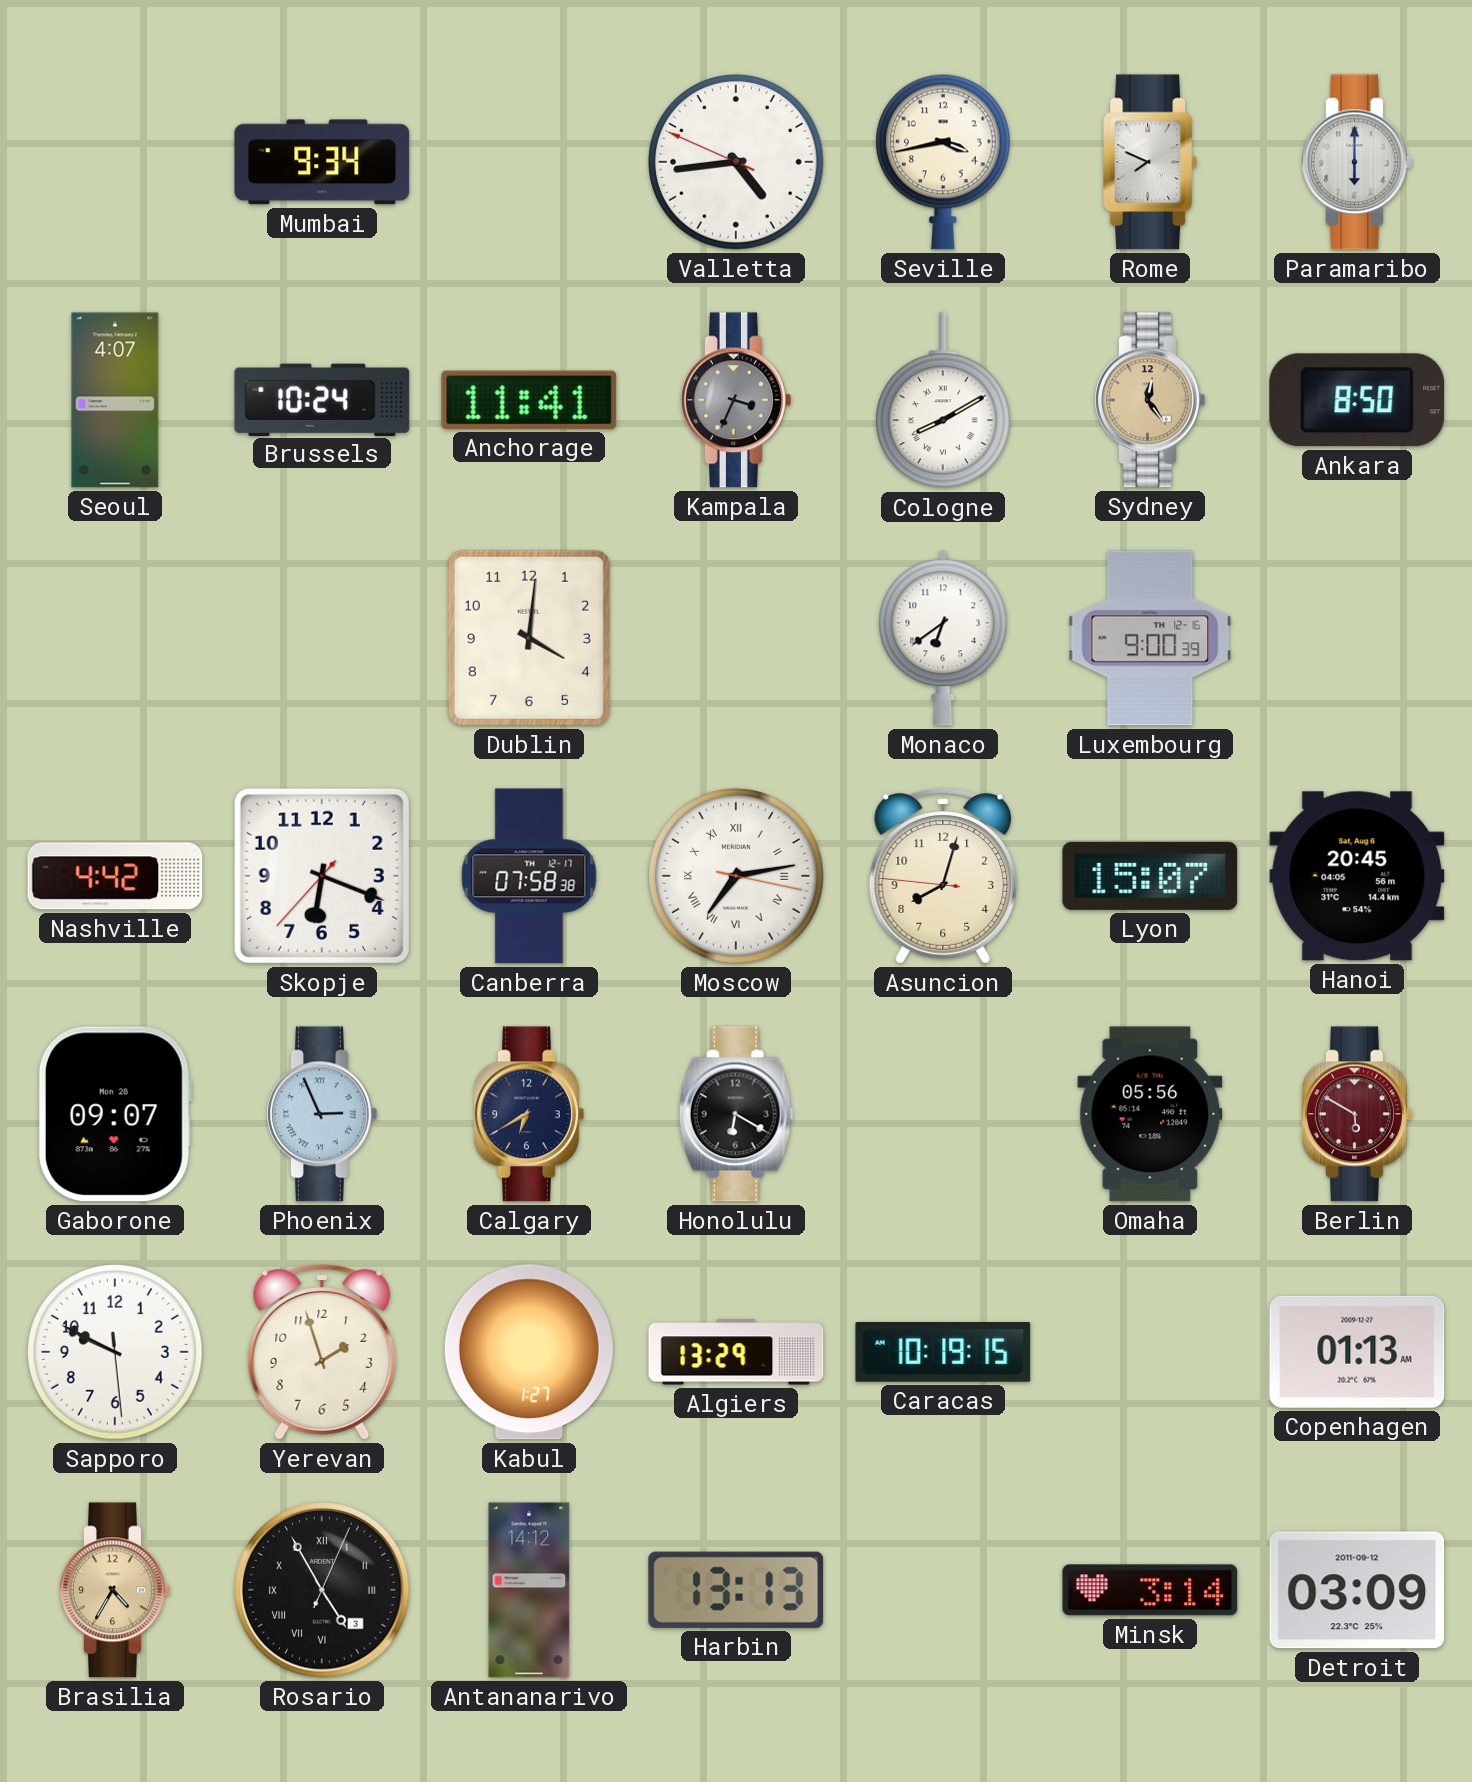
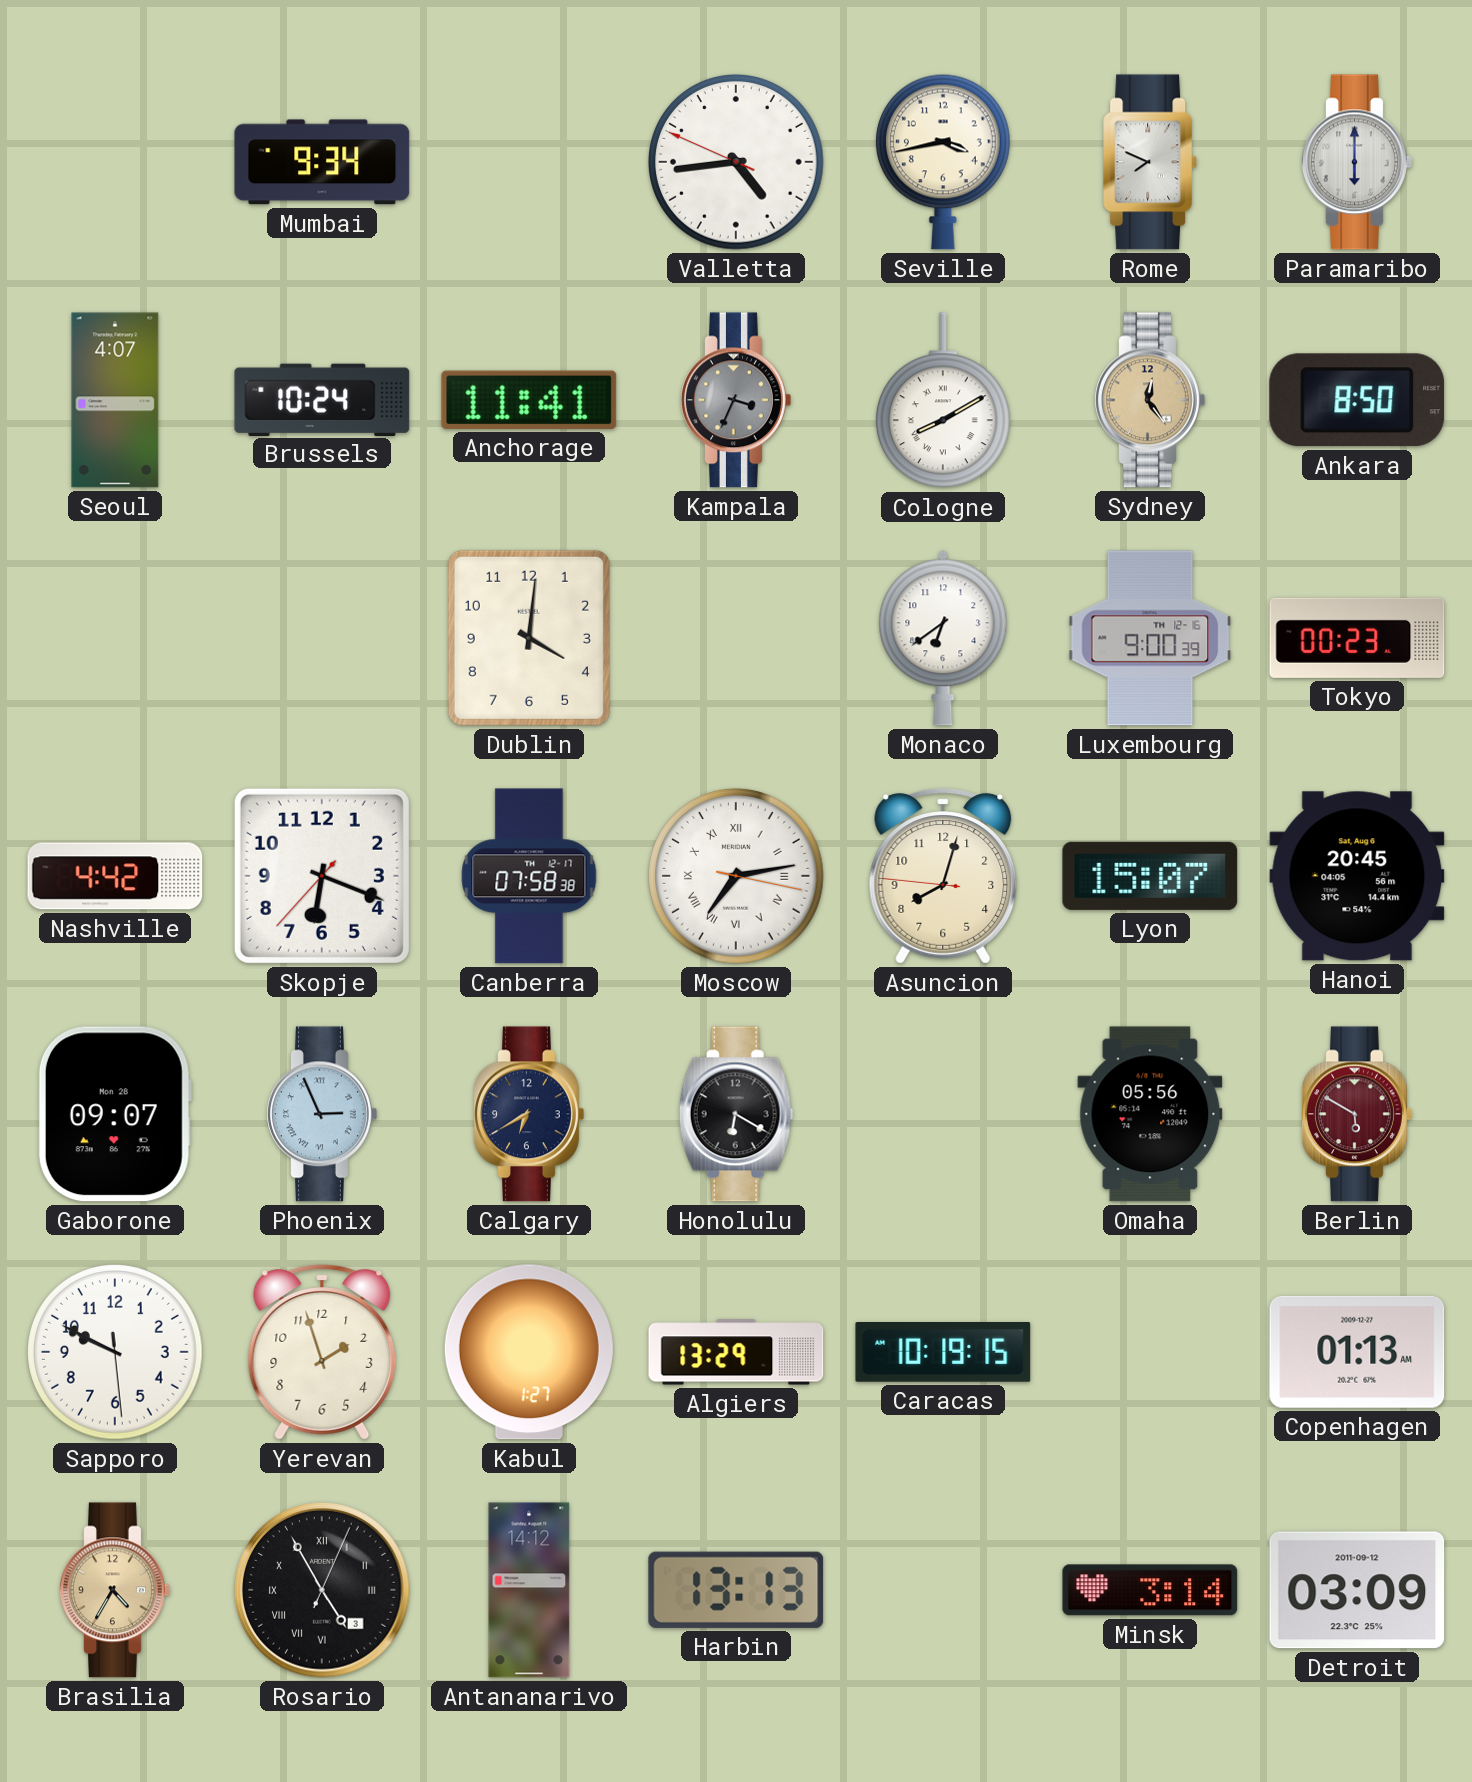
Tokyo: none -> 00:23
